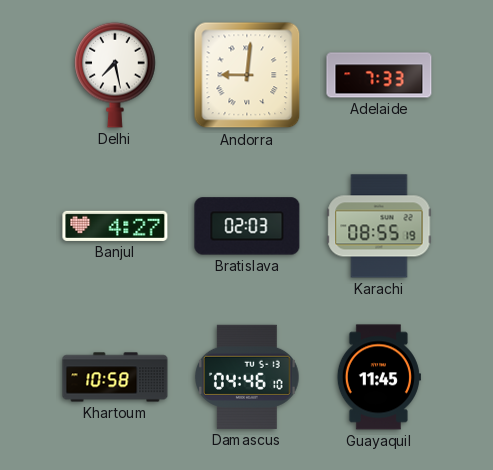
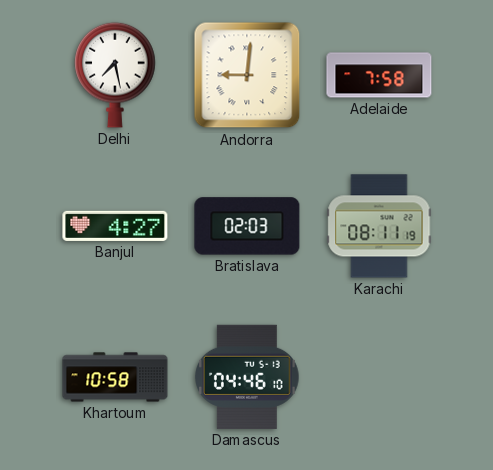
Adelaide: 7:33 -> 7:58
Karachi: 08:55 -> 08:11
Guayaquil: 11:45 -> none
